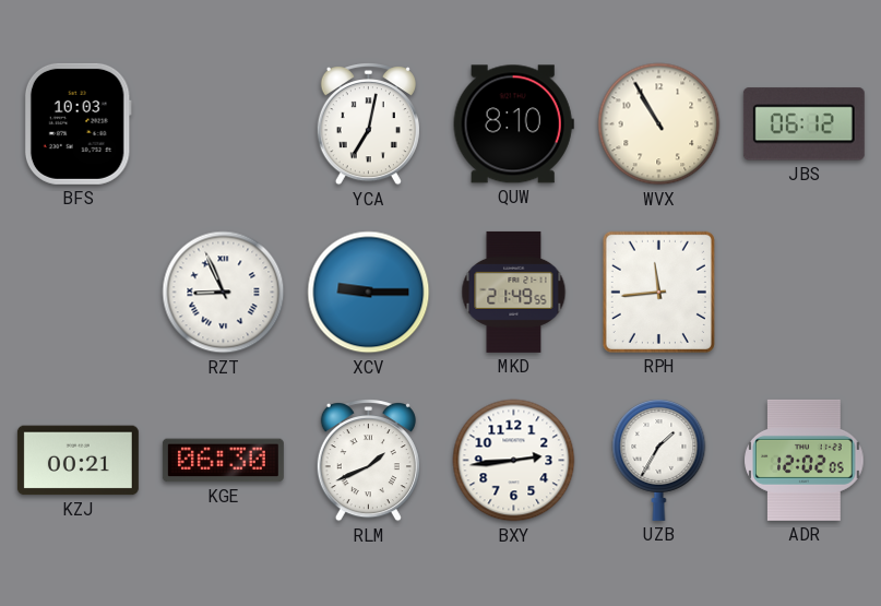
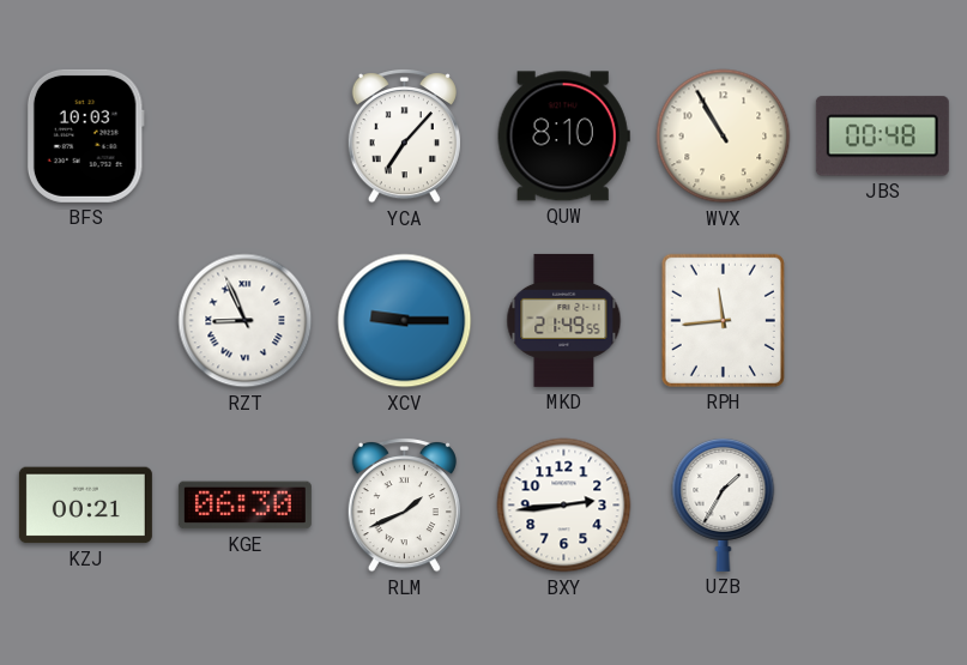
YCA: 7:02 -> 7:07
JBS: 06:12 -> 00:48
ADR: 12:02 -> none
